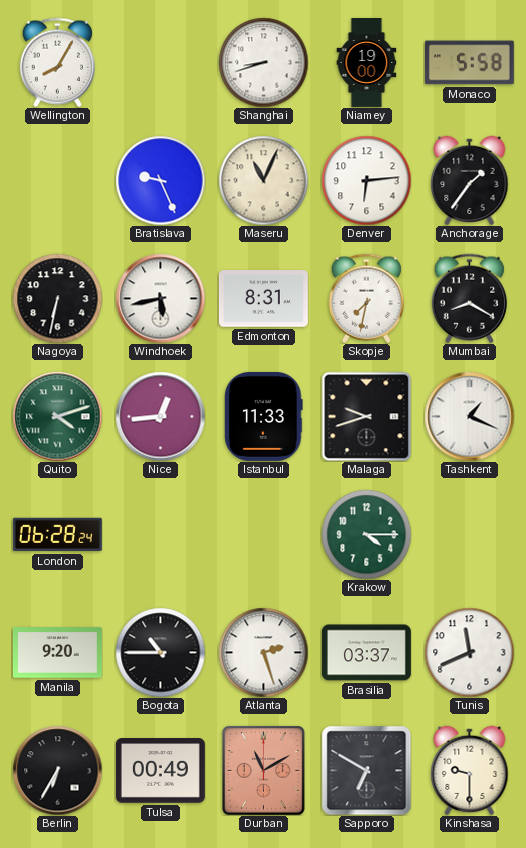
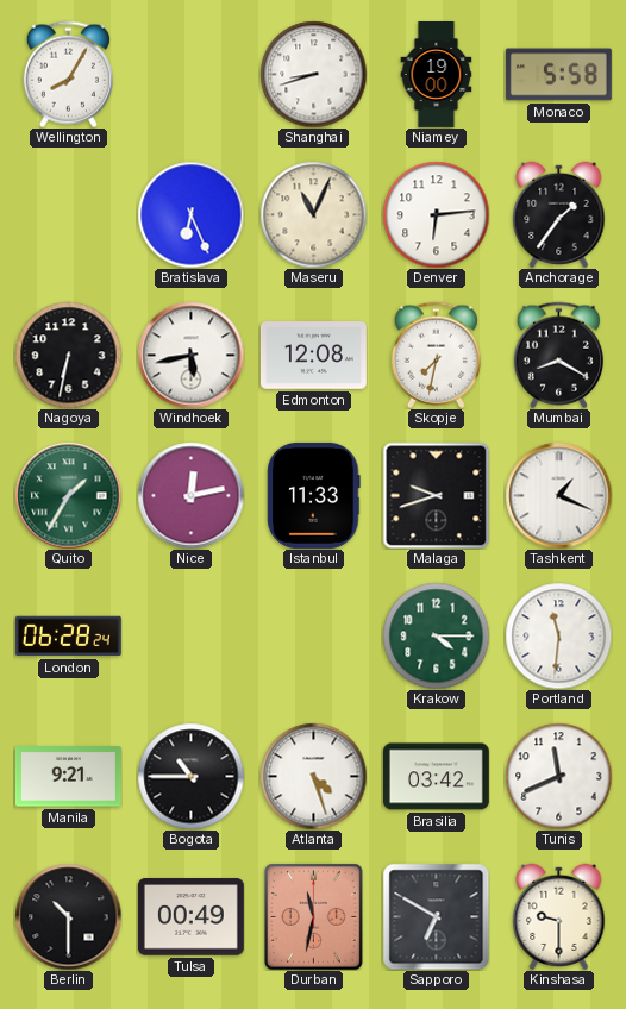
Bratislava: 9:26 -> 6:26
Edmonton: 8:31 -> 12:08
Quito: 4:12 -> 1:35
Nice: 12:44 -> 12:13
Portland: none -> 11:31
Manila: 9:20 -> 9:21
Atlanta: 2:27 -> 4:27
Brasilia: 03:37 -> 03:42
Berlin: 6:35 -> 10:30
Durban: 11:10 -> 11:32
